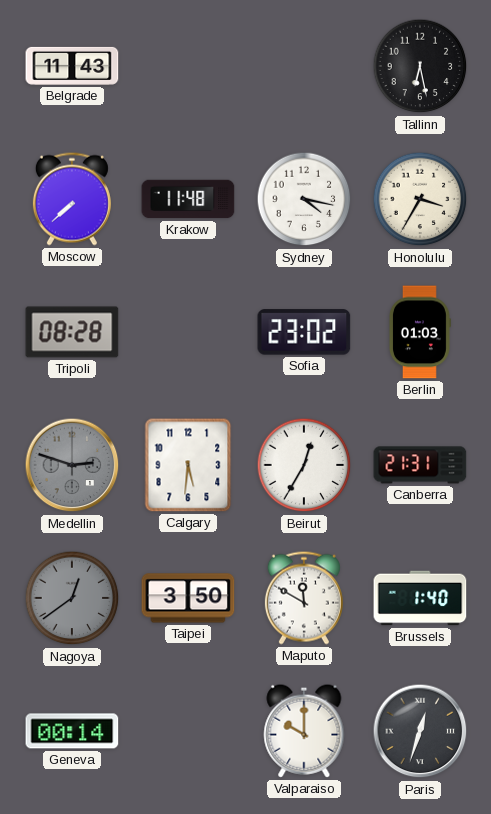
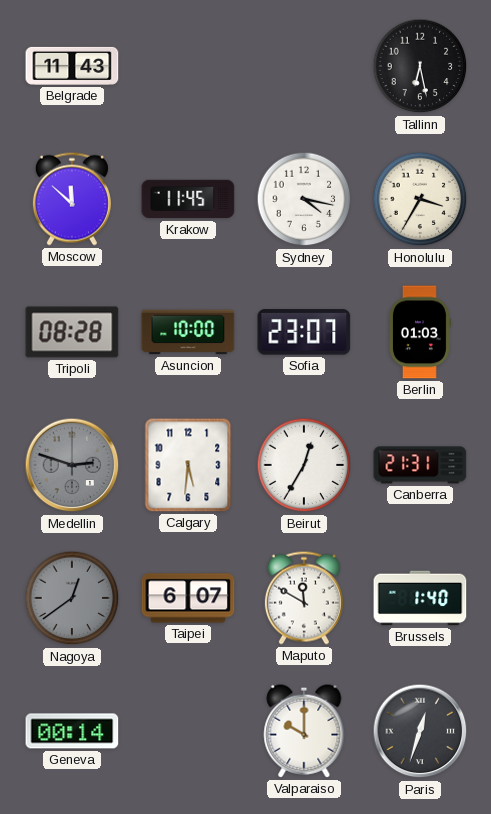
Moscow: 7:38 -> 11:52
Krakow: 11:48 -> 11:45
Asuncion: none -> 10:00
Sofia: 23:02 -> 23:07
Taipei: 3:50 -> 6:07
